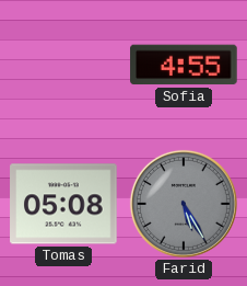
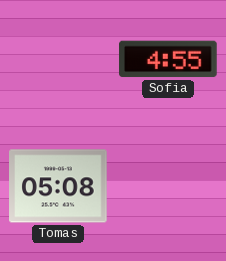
Farid: 5:25 -> none
